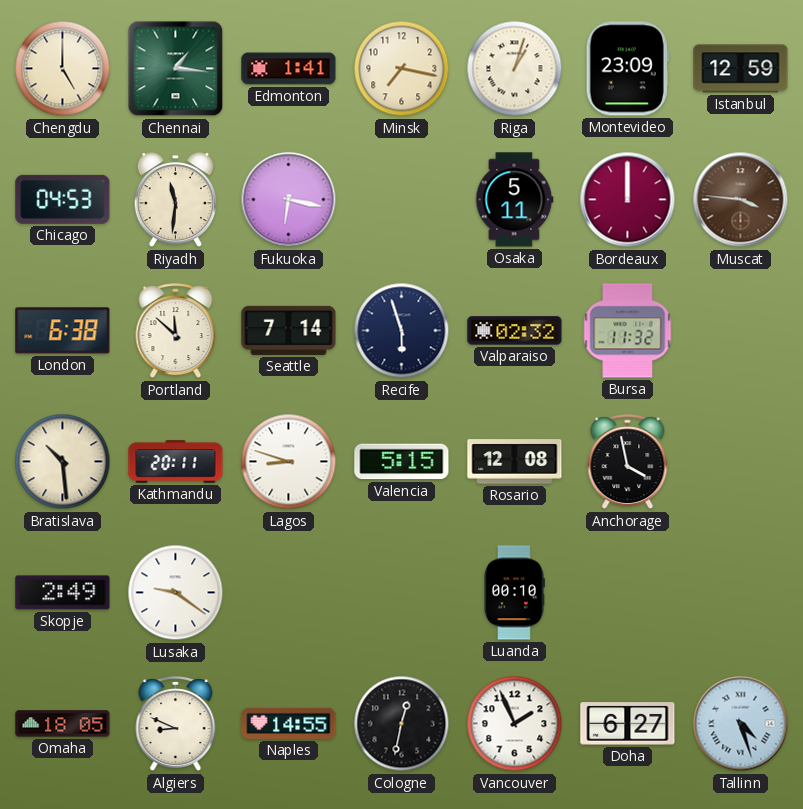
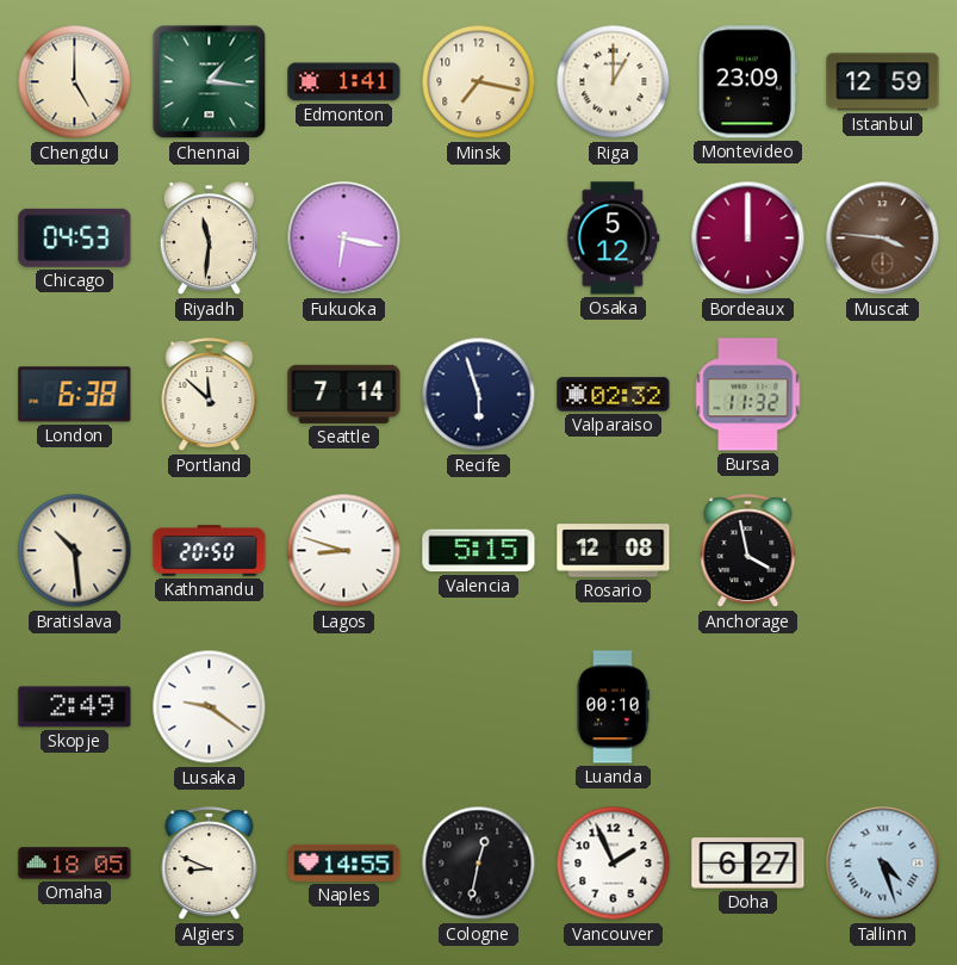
Riga: 1:03 -> 1:00
Osaka: 5:11 -> 5:12
Kathmandu: 20:11 -> 20:50
